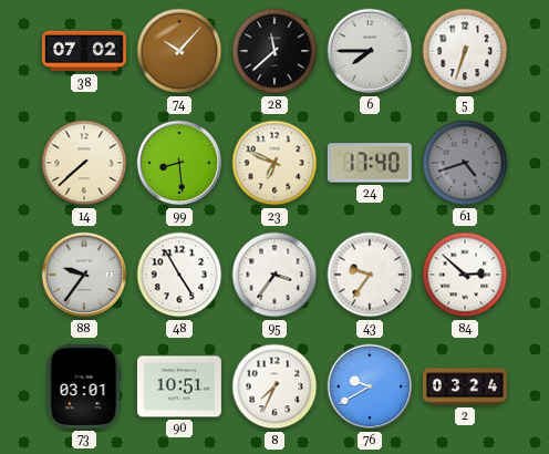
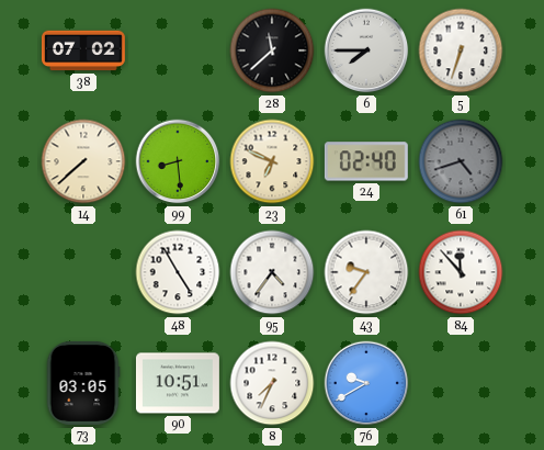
74: 10:07 -> none
24: 17:40 -> 02:40
88: 9:36 -> none
95: 3:36 -> 4:36
84: 2:52 -> 11:53
73: 03:01 -> 03:05
2: 03:24 -> none
